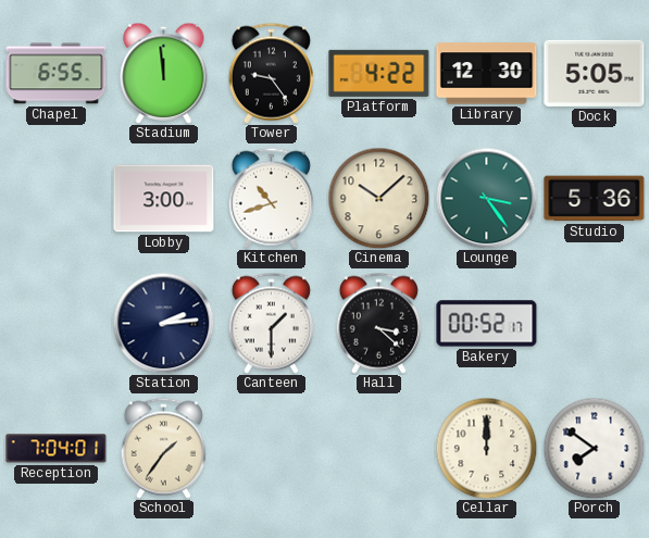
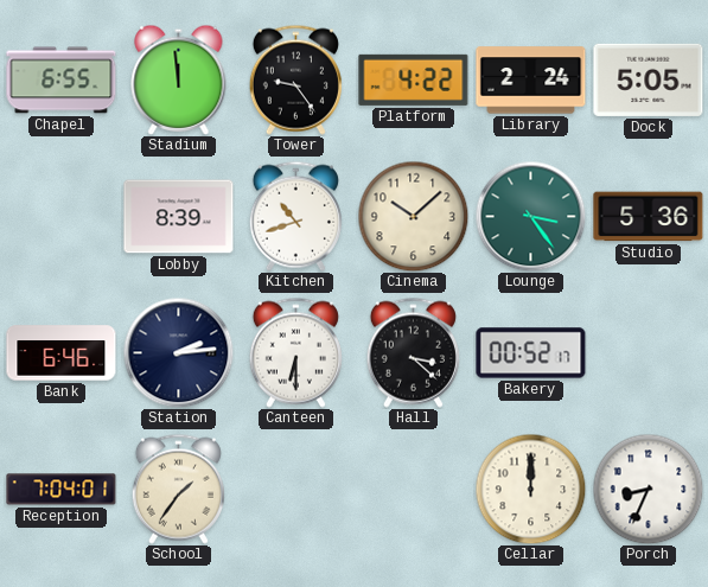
Library: 12:30 -> 2:24
Lobby: 3:00 -> 8:39
Bank: none -> 6:46
Canteen: 1:30 -> 6:30
Porch: 7:51 -> 8:34
